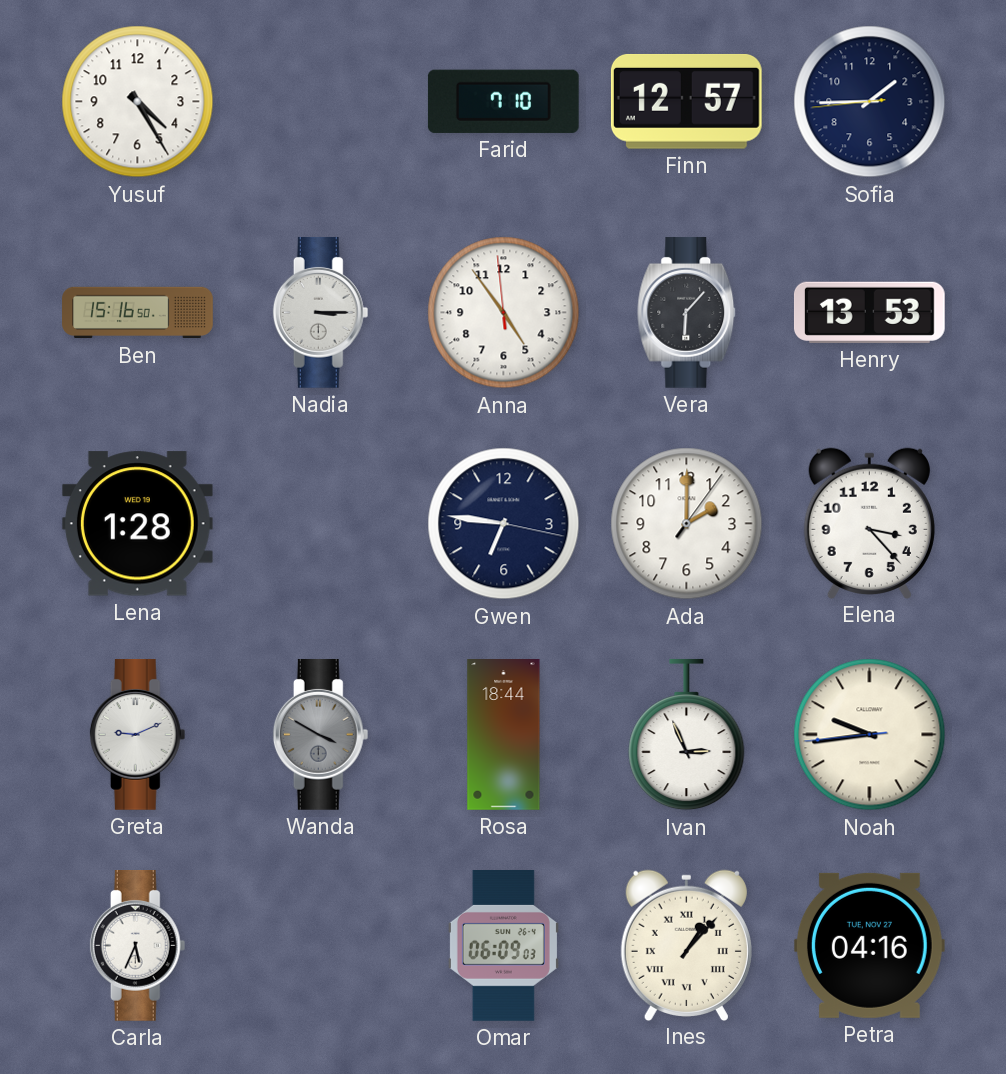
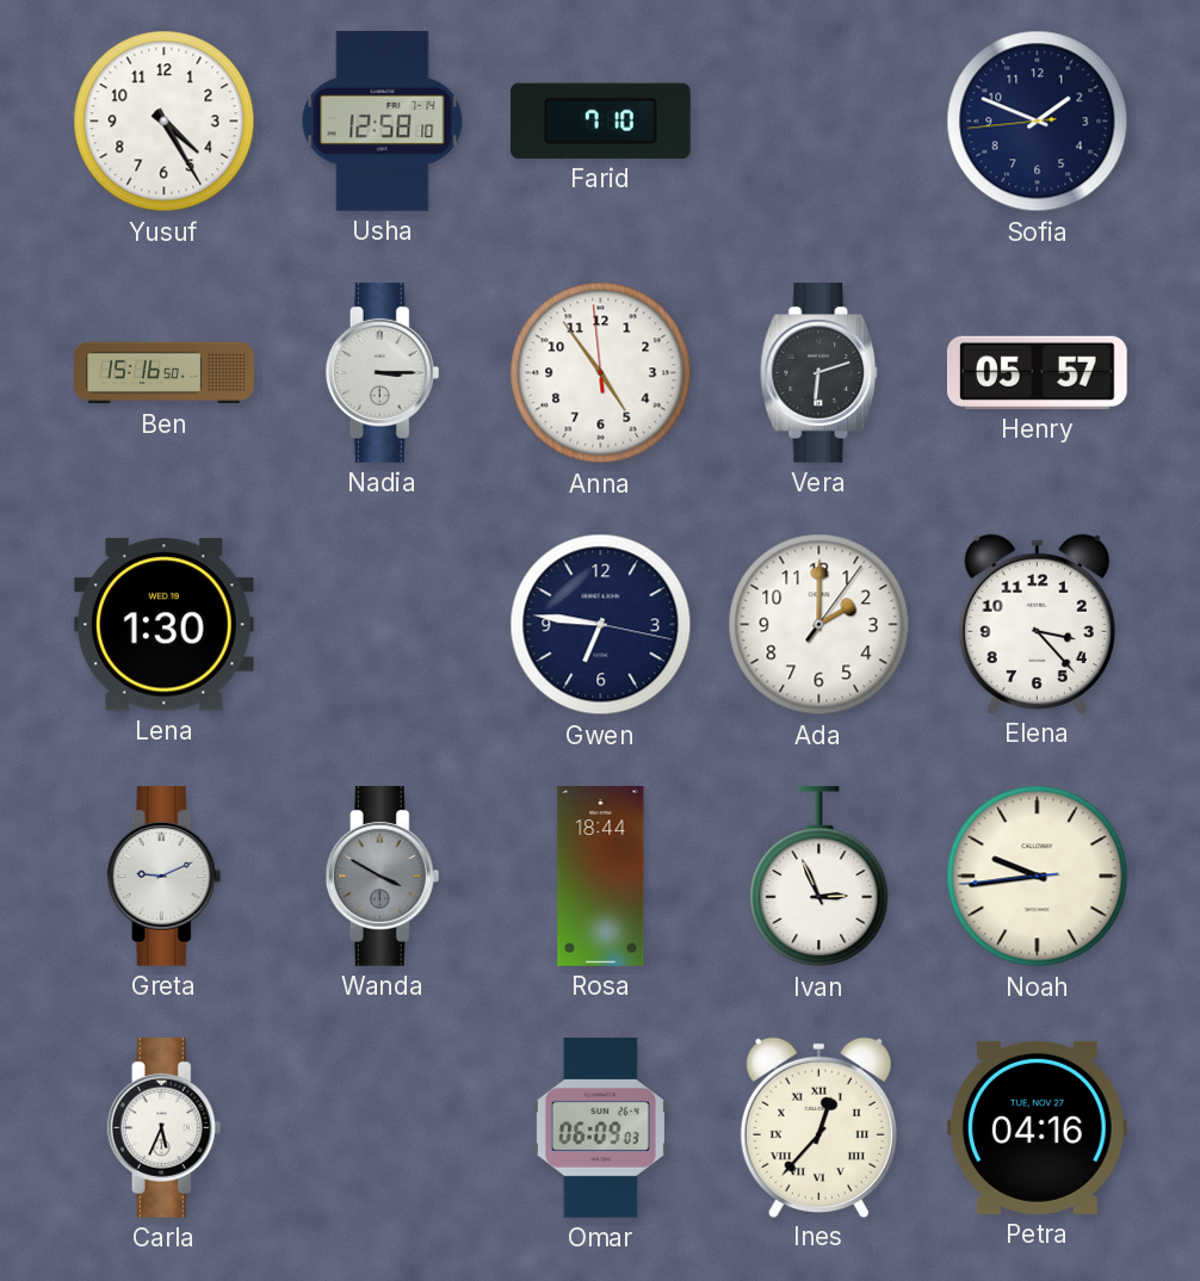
Usha: none -> 12:58
Finn: 12:57 -> none
Sofia: 1:44 -> 1:48
Vera: 6:07 -> 6:12
Henry: 13:53 -> 05:57
Lena: 1:28 -> 1:30
Ines: 1:07 -> 12:37
